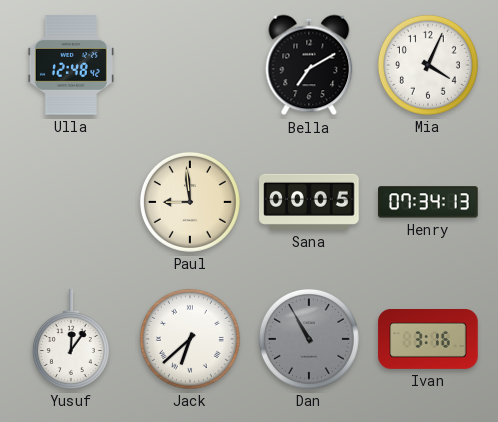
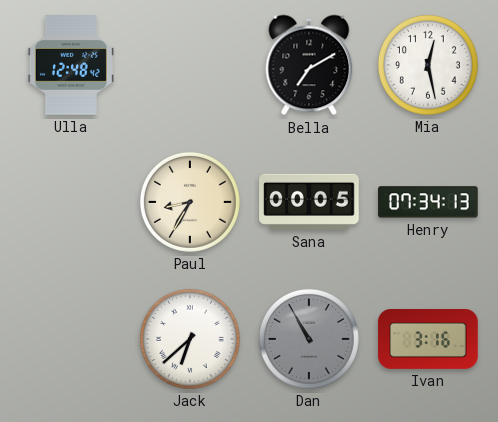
Mia: 4:04 -> 12:28
Paul: 8:59 -> 8:35
Yusuf: 12:06 -> none
